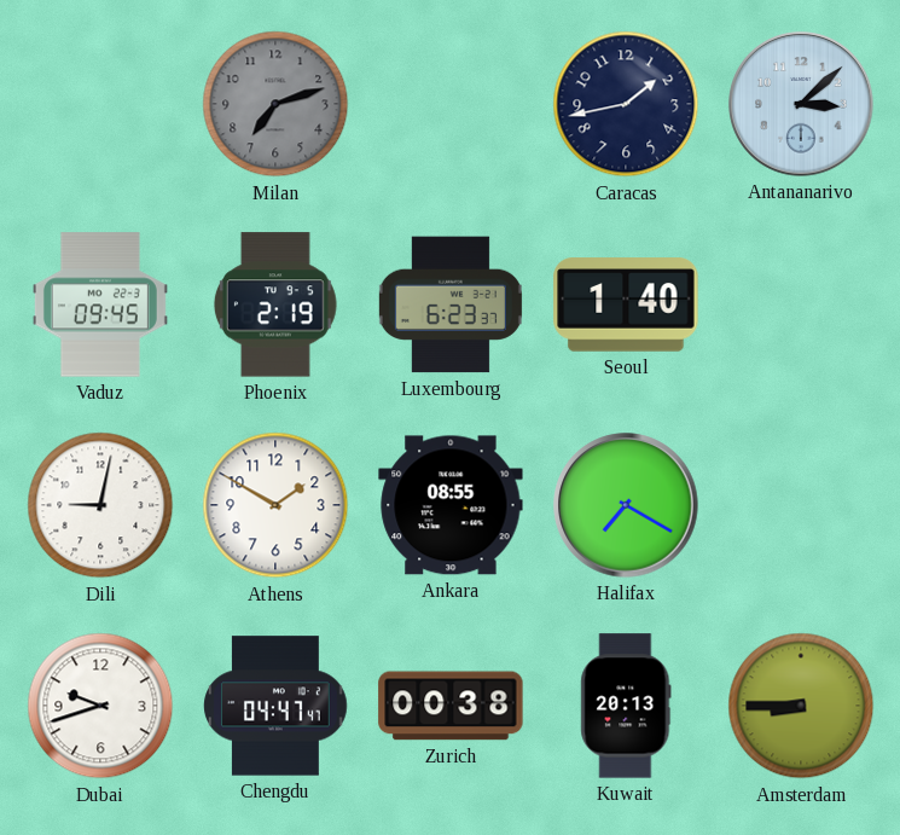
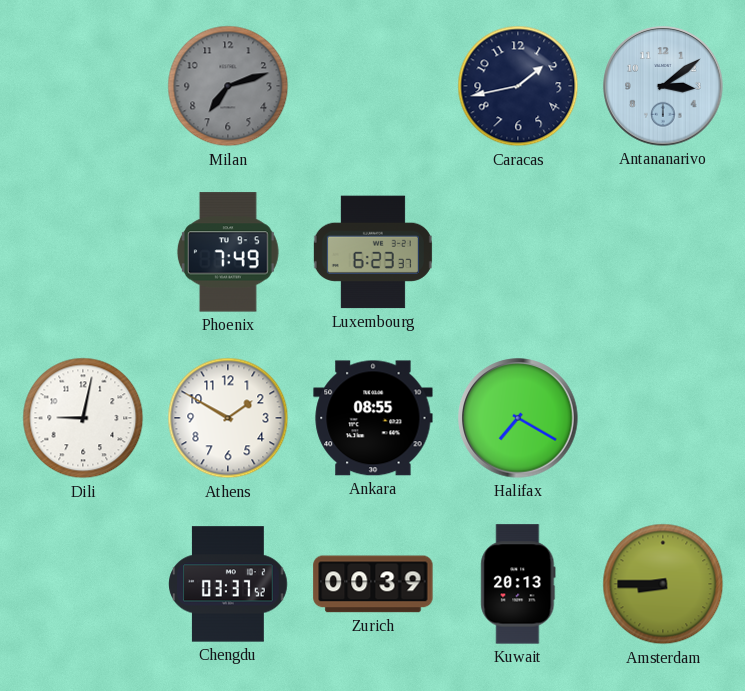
Antananarivo: 3:08 -> 3:09
Vaduz: 09:45 -> none
Phoenix: 2:19 -> 7:49
Seoul: 1:40 -> none
Dubai: 9:42 -> none
Chengdu: 04:47 -> 03:37
Zurich: 00:38 -> 00:39
